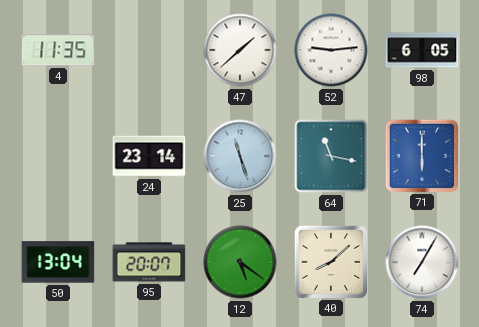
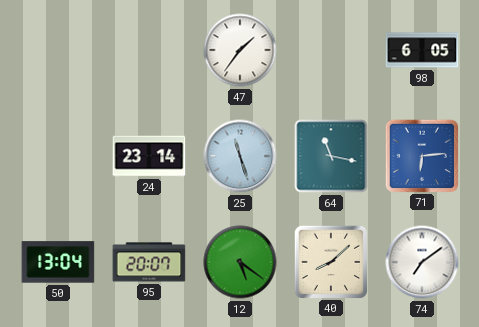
4: 11:35 -> none
47: 1:38 -> 1:36
52: 9:14 -> none
71: 6:00 -> 6:14
74: 7:05 -> 7:09
